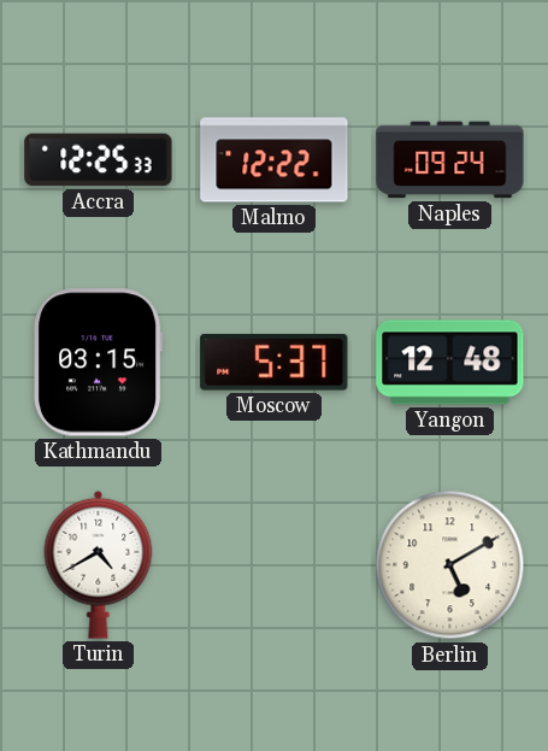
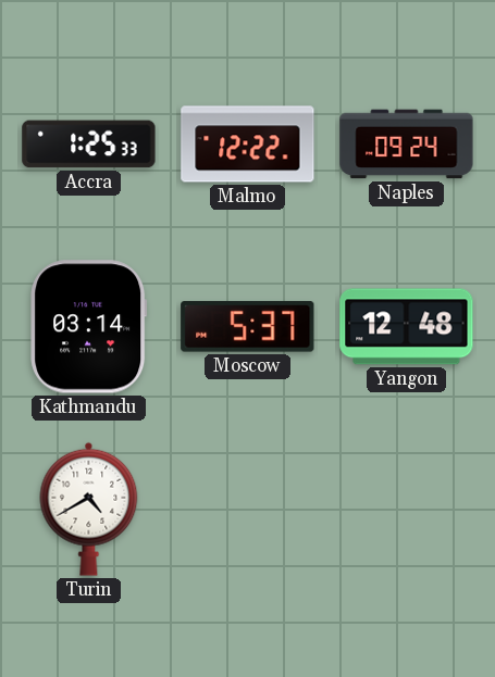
Accra: 12:25 -> 1:25
Kathmandu: 03:15 -> 03:14
Berlin: 5:10 -> none
